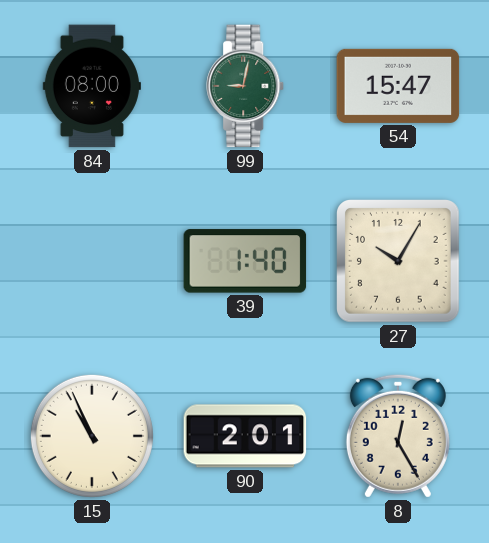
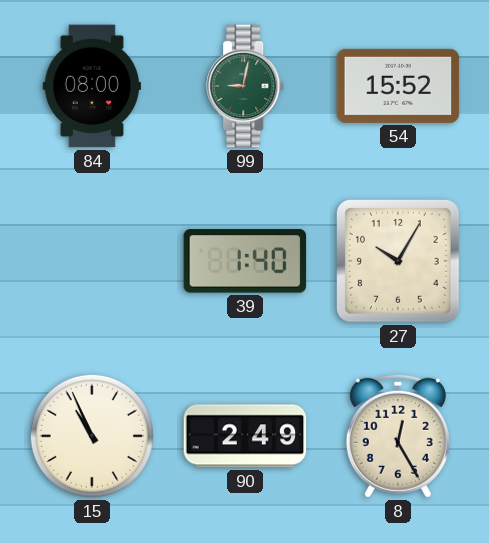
54: 15:47 -> 15:52
90: 2:01 -> 2:49
